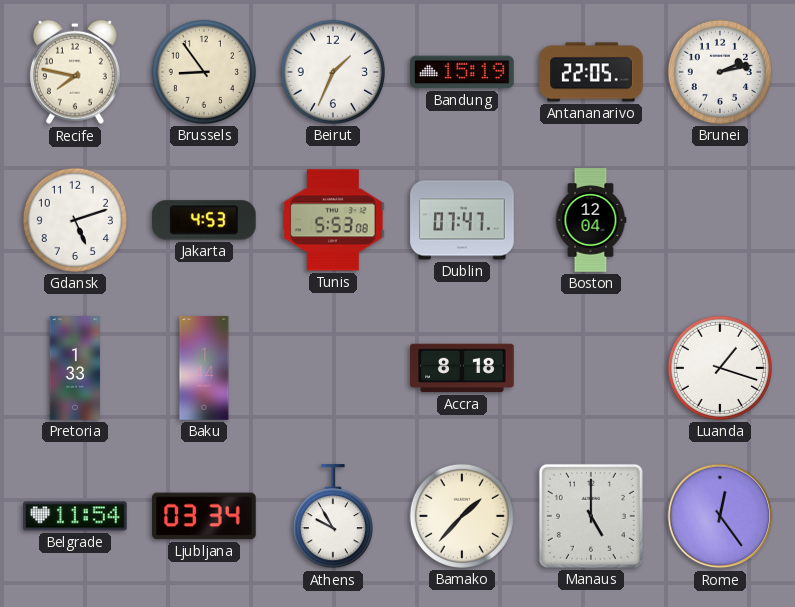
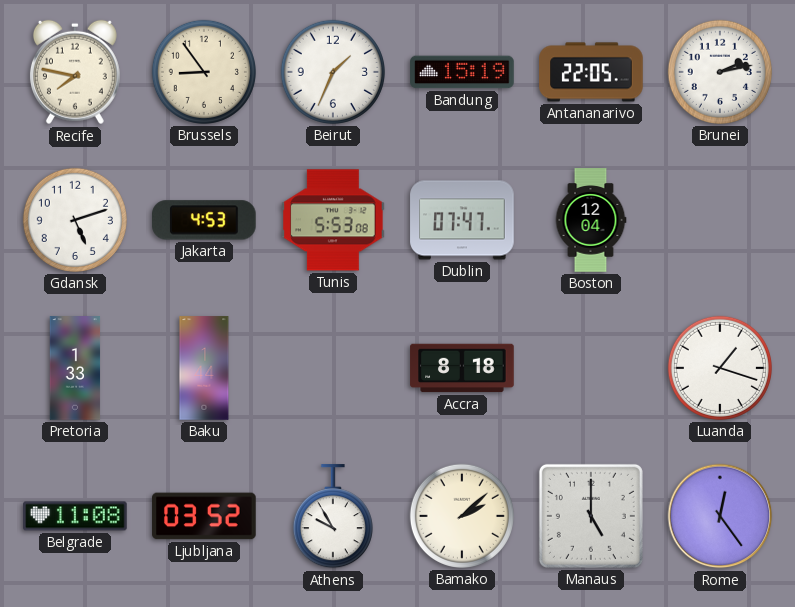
Belgrade: 11:54 -> 11:08
Ljubljana: 03:34 -> 03:52
Bamako: 1:37 -> 2:08
